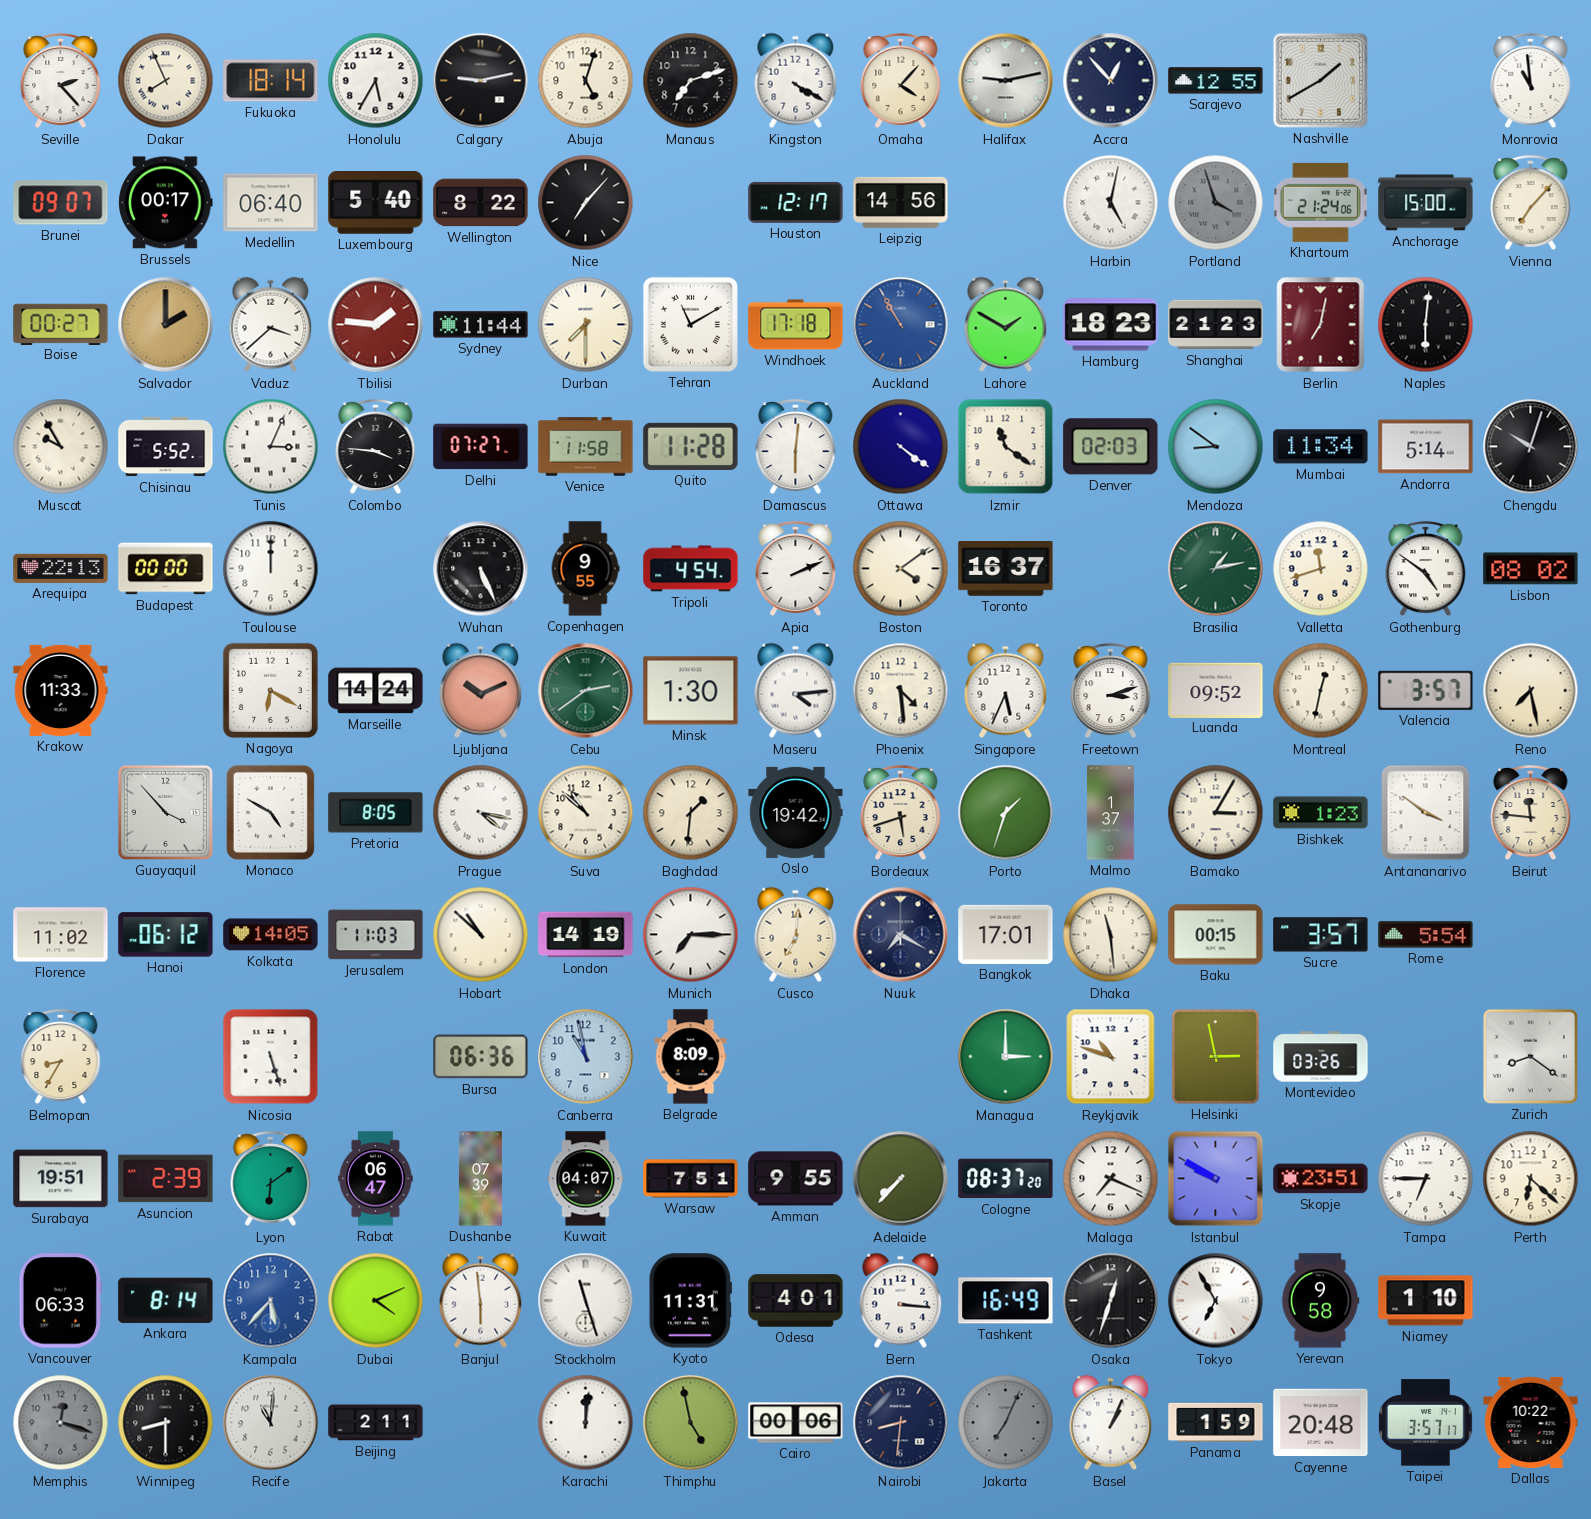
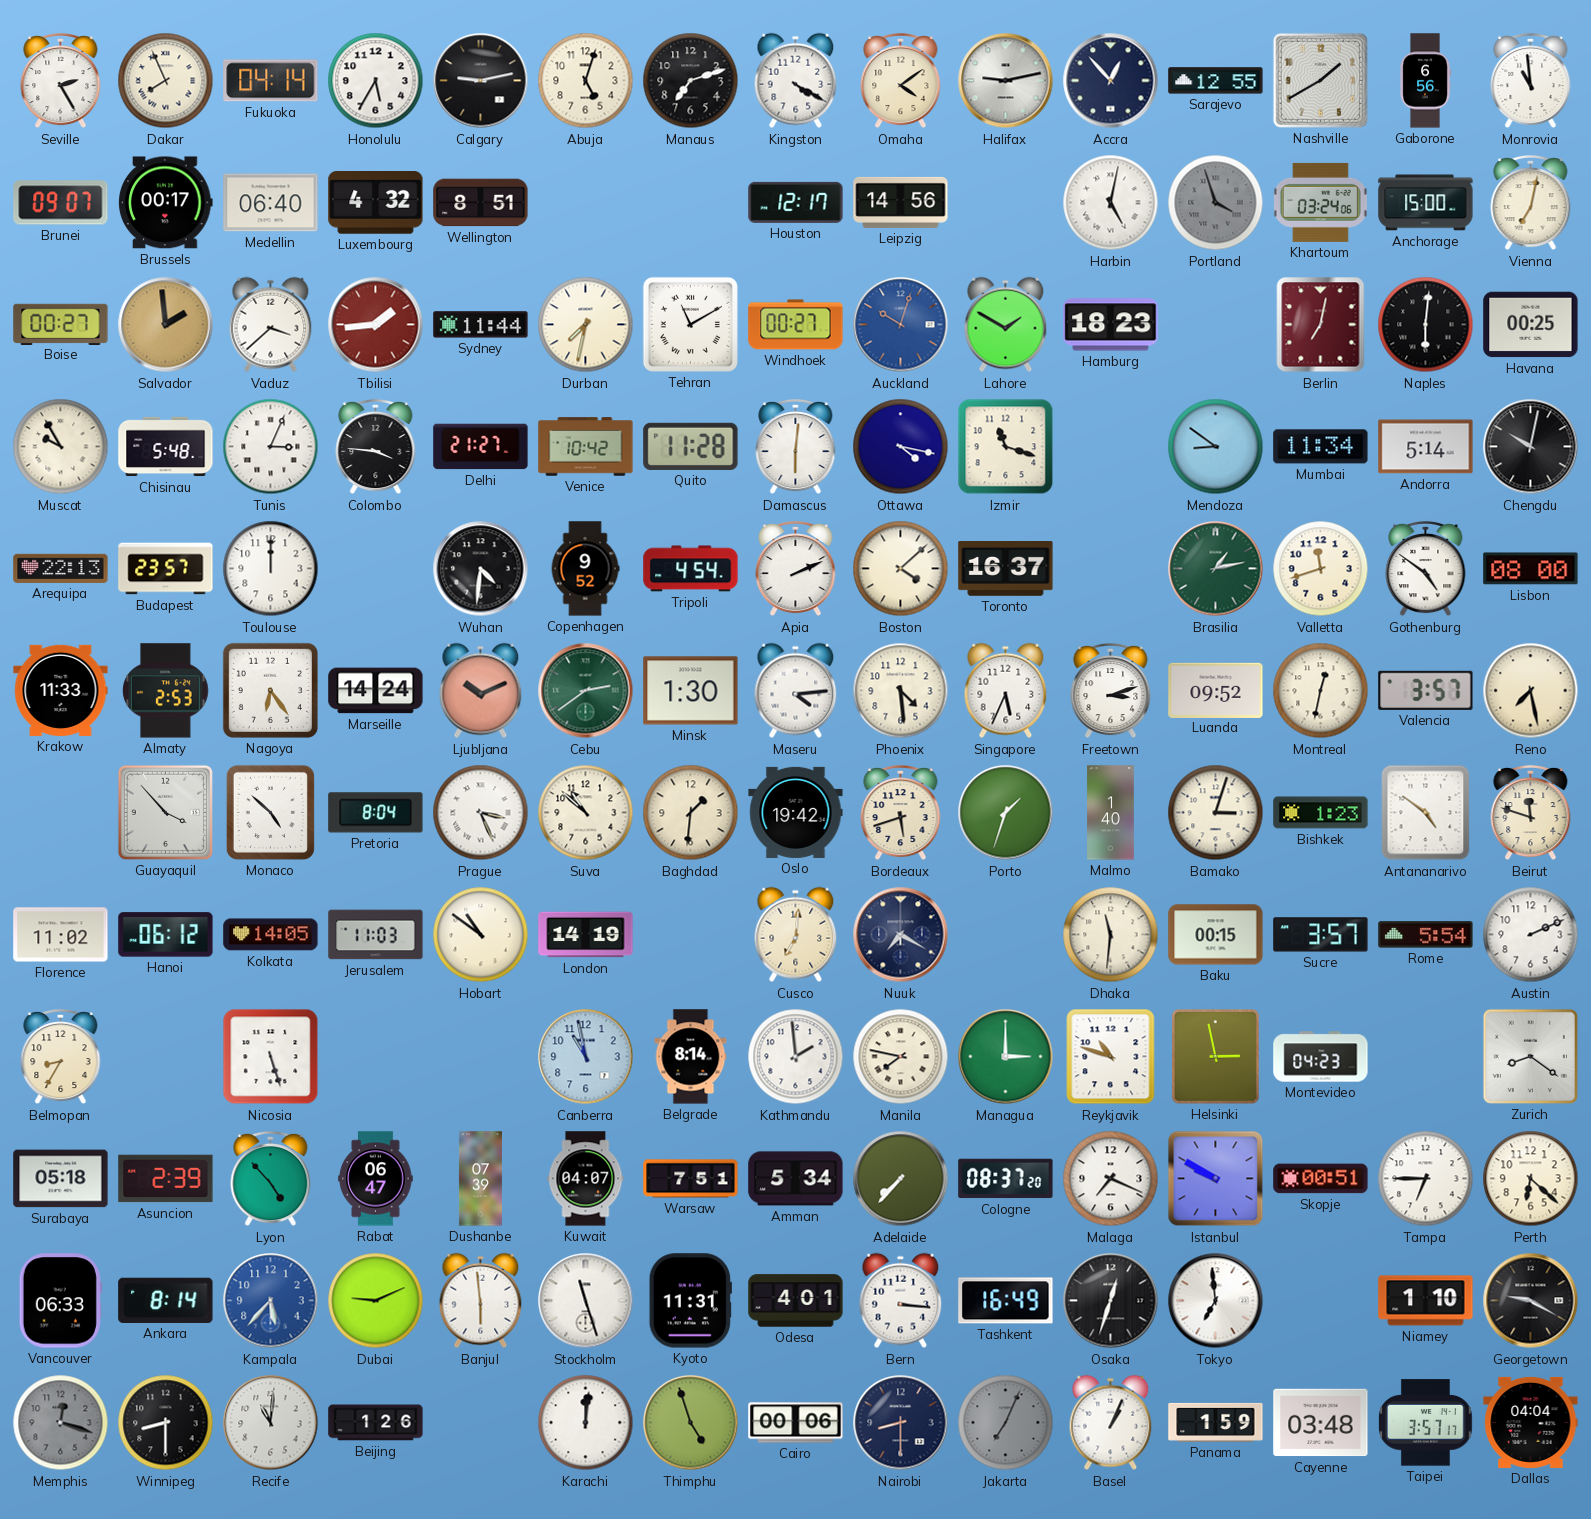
Seville: 2:23 -> 2:25
Fukuoka: 18:14 -> 04:14
Omaha: 4:07 -> 4:09
Gaborone: none -> 6:56
Luxembourg: 5:40 -> 4:32
Wellington: 8:22 -> 8:51
Nice: 7:07 -> none
Khartoum: 21:24 -> 03:24
Vienna: 7:07 -> 7:02
Salvador: 2:00 -> 1:59
Tbilisi: 1:46 -> 1:44
Durban: 7:30 -> 7:32
Windhoek: 17:18 -> 00:27
Auckland: 10:55 -> 10:03
Shanghai: 21:23 -> none
Havana: none -> 00:25
Chisinau: 5:52 -> 5:48
Delhi: 07:27 -> 21:27
Venice: 11:58 -> 10:42
Ottawa: 4:21 -> 4:17
Izmir: 11:21 -> 11:18
Denver: 02:03 -> none
Chengdu: 10:03 -> 10:02
Budapest: 00:00 -> 23:57
Wuhan: 5:26 -> 4:31
Copenhagen: 9:55 -> 9:52
Boston: 4:09 -> 4:08
Lisbon: 08:02 -> 08:00
Almaty: none -> 2:53
Nagoya: 6:20 -> 6:24
Monaco: 4:50 -> 4:52
Pretoria: 8:05 -> 8:04
Prague: 4:17 -> 3:26
Malmo: 1:37 -> 1:40
Bamako: 3:05 -> 3:03
Antananarivo: 3:51 -> 4:51
Beirut: 11:46 -> 11:48
Hobart: 10:52 -> 10:51
Munich: 7:15 -> none
Bangkok: 17:01 -> none
Dhaka: 11:29 -> 11:31
Austin: none -> 2:11
Bursa: 06:36 -> none
Belgrade: 8:09 -> 8:14
Kathmandu: none -> 1:59
Manila: none -> 7:47
Montevideo: 03:26 -> 04:23
Surabaya: 19:51 -> 05:18
Lyon: 6:09 -> 4:53
Amman: 9:55 -> 5:34
Skopje: 23:51 -> 00:51
Dubai: 4:11 -> 9:11
Tokyo: 6:55 -> 6:59
Yerevan: 9:58 -> none
Georgetown: none -> 9:20
Beijing: 2:11 -> 1:26
Thimphu: 4:58 -> 4:57
Nairobi: 8:31 -> 8:30
Cayenne: 20:48 -> 03:48
Dallas: 10:22 -> 04:04
